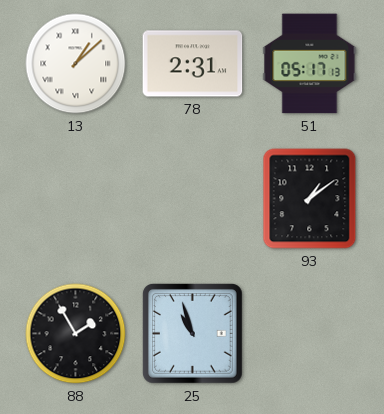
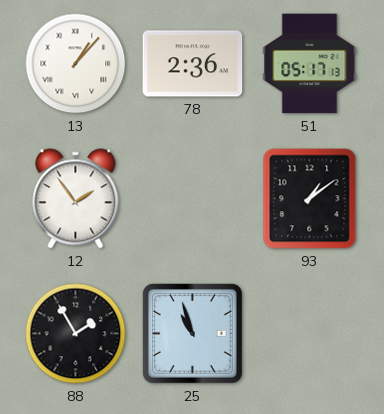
13: 1:08 -> 1:07
78: 2:31 -> 2:36
12: none -> 1:54
